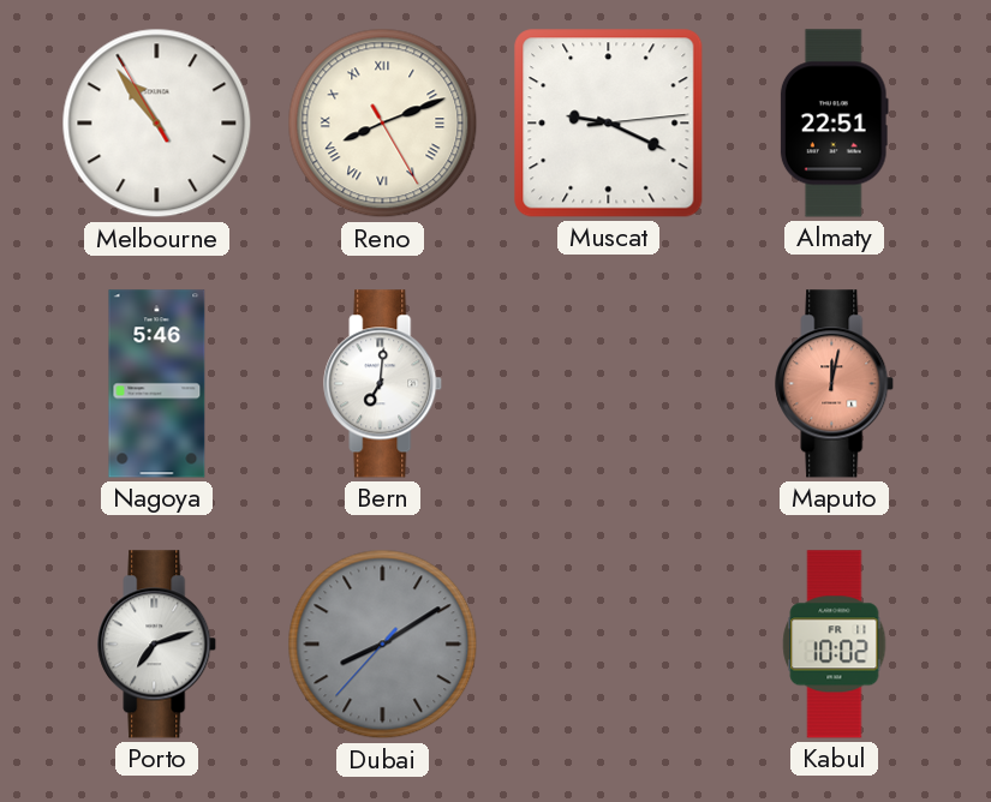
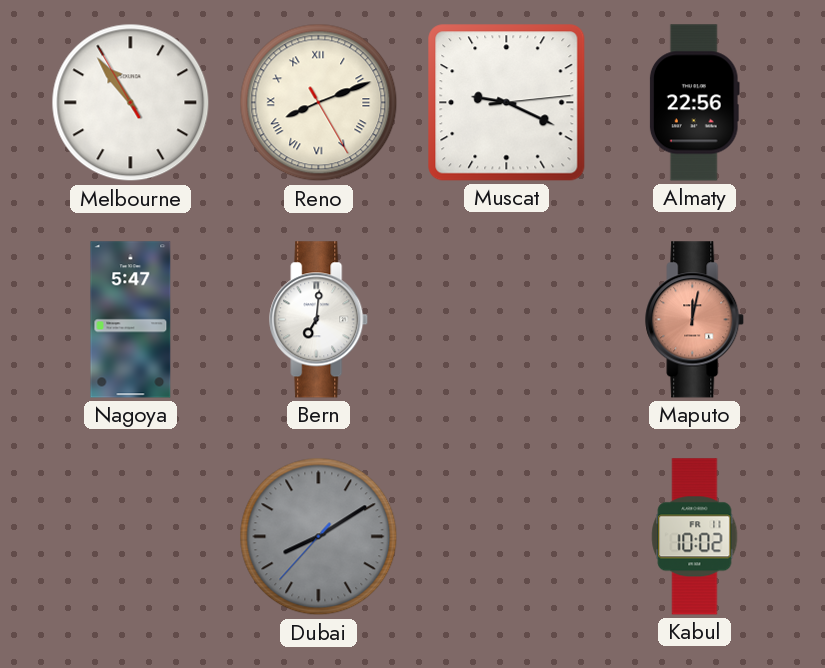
Almaty: 22:51 -> 22:56
Nagoya: 5:46 -> 5:47
Porto: 7:12 -> none
